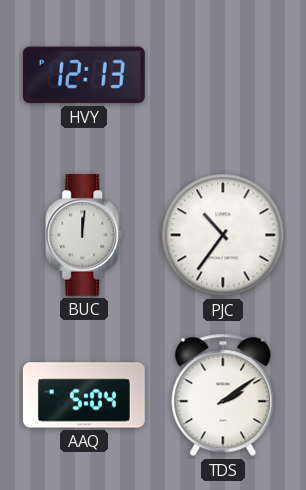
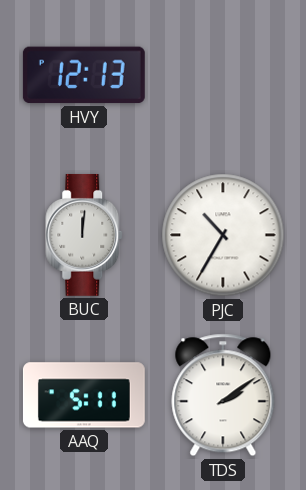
PJC: 10:36 -> 10:35
AAQ: 5:04 -> 5:11
